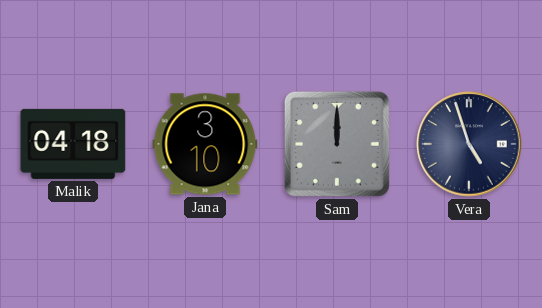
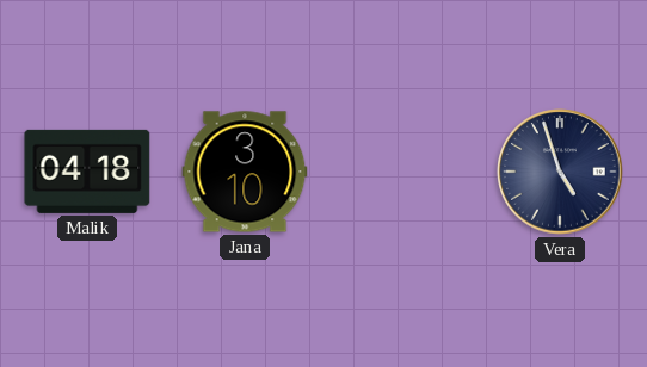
Sam: 12:00 -> none
